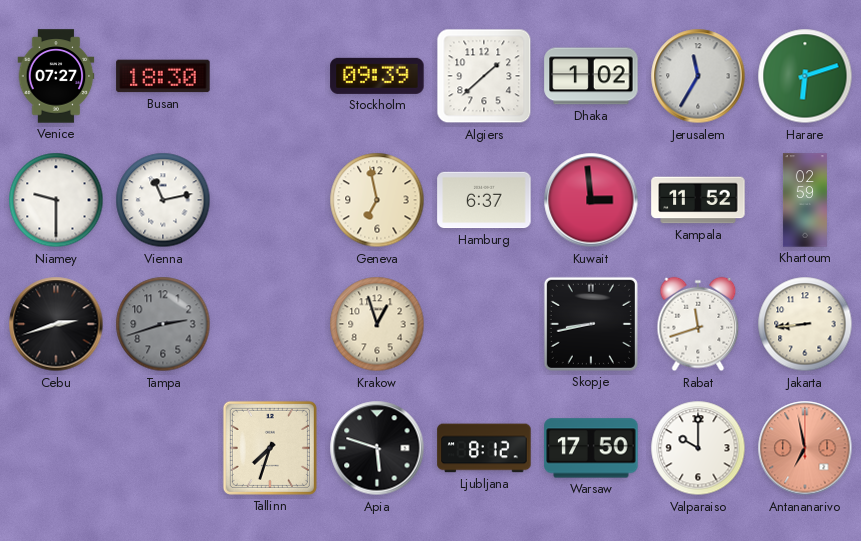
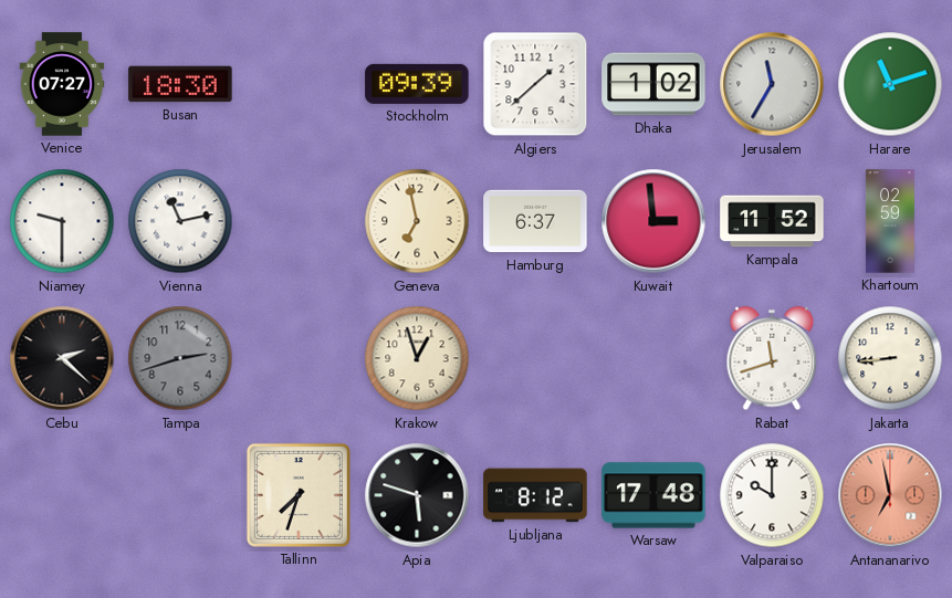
Harare: 6:12 -> 11:12
Cebu: 2:42 -> 2:22
Skopje: 8:43 -> none
Warsaw: 17:50 -> 17:48
